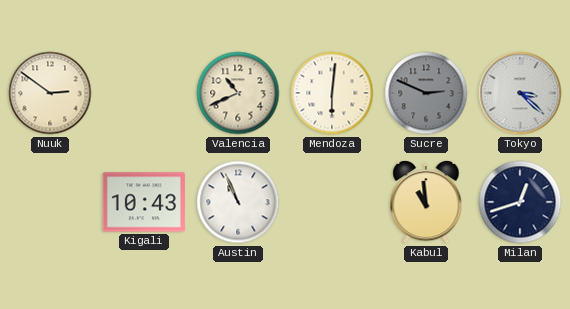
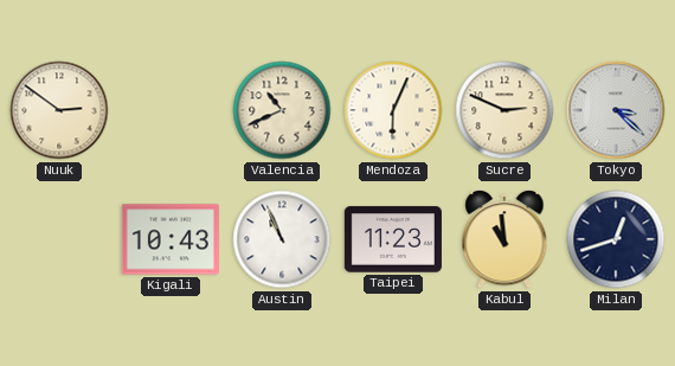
Mendoza: 6:01 -> 6:04
Sucre dial: grey -> cream
Taipei: none -> 11:23
